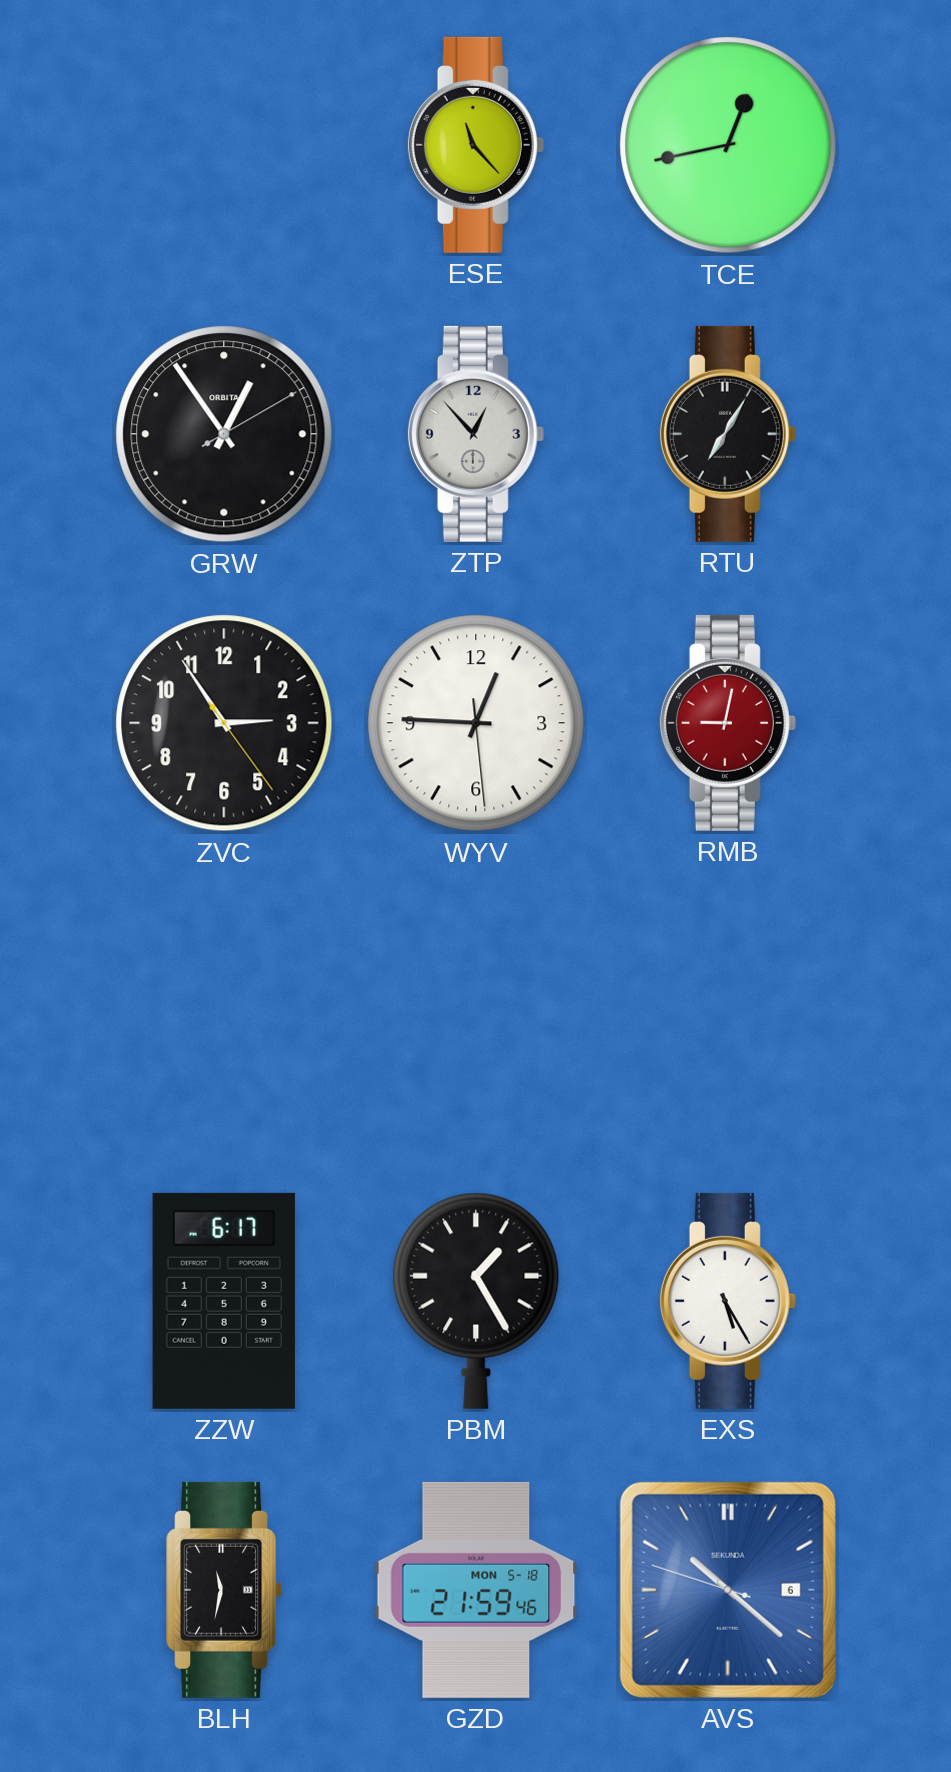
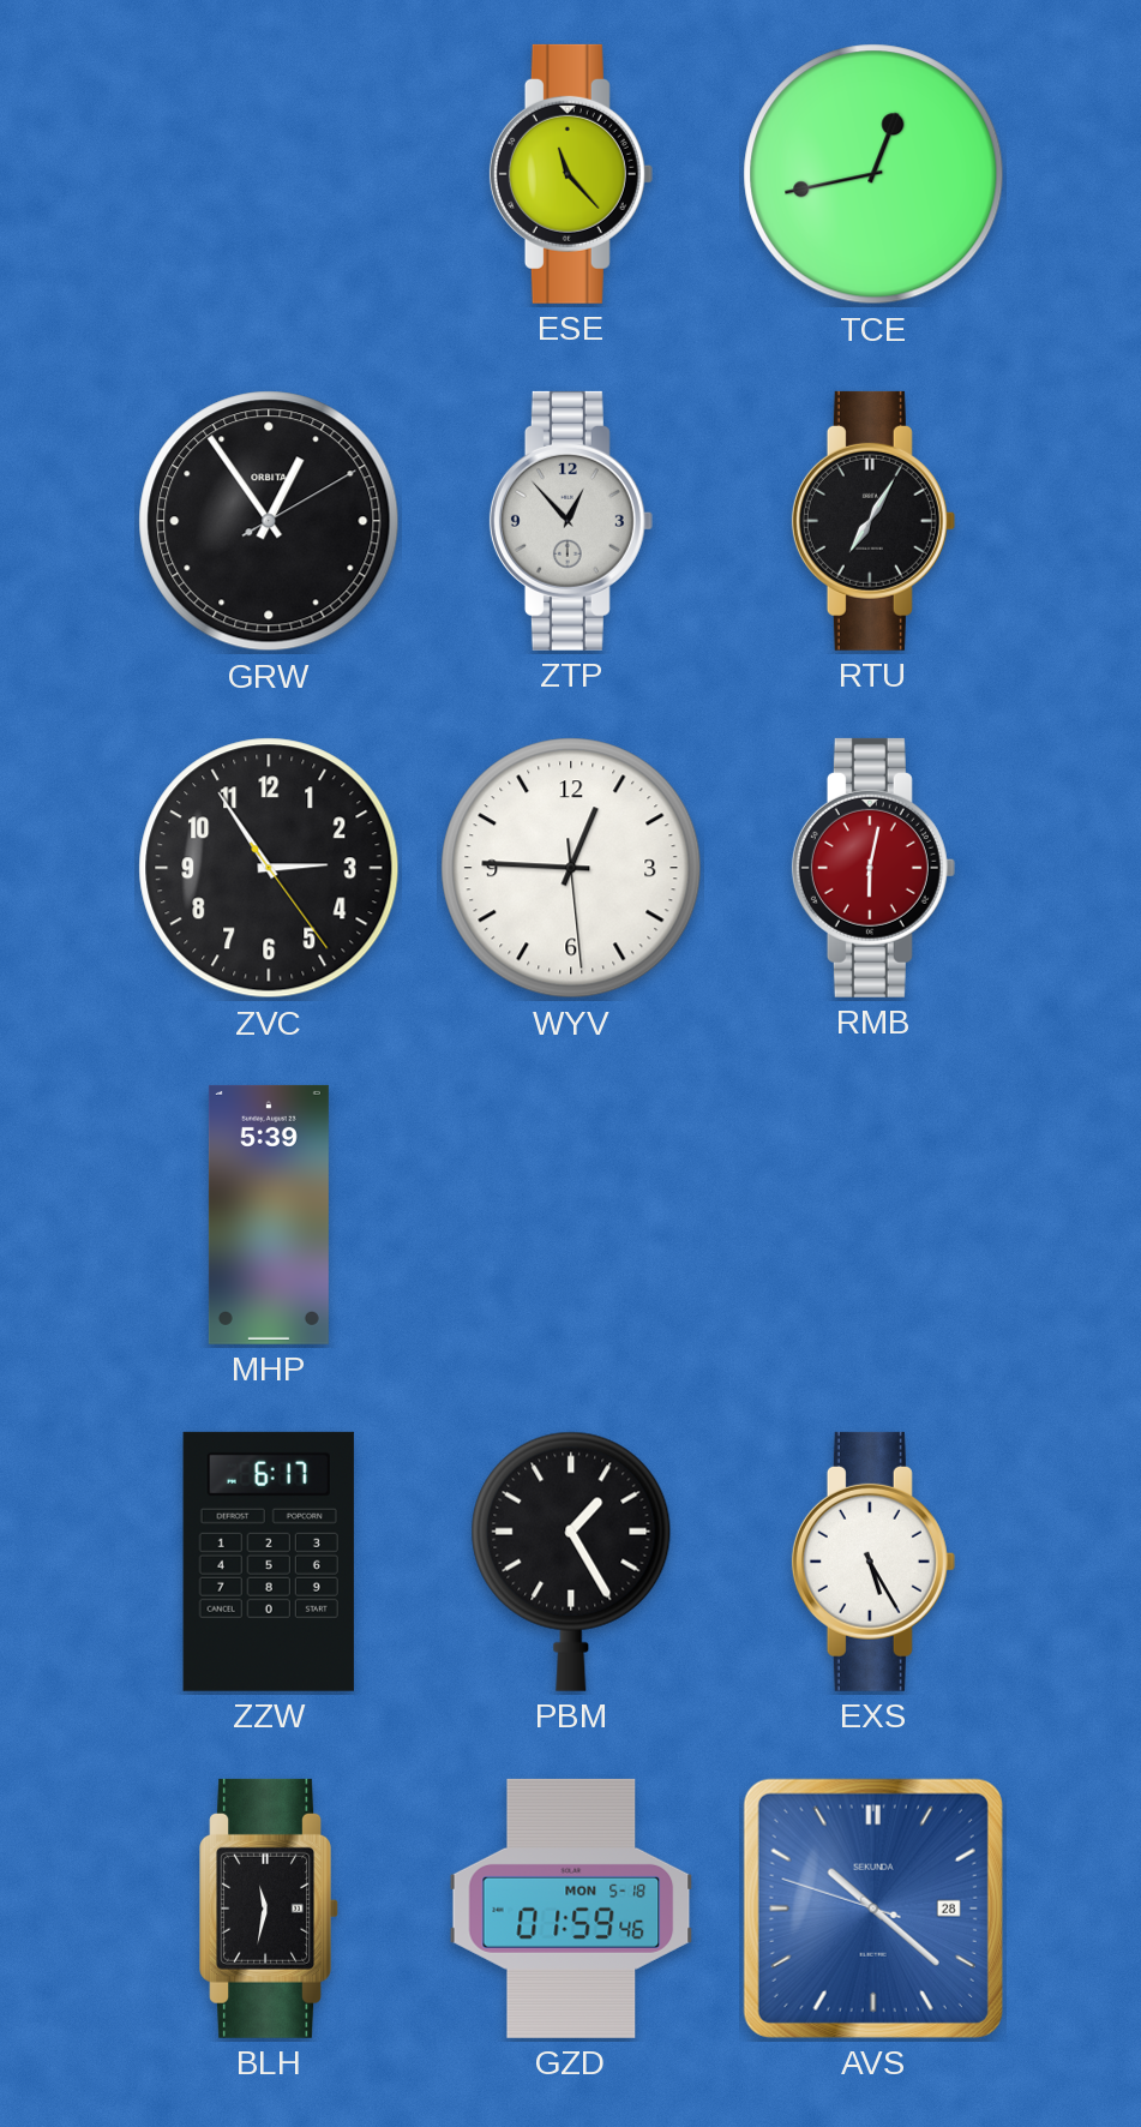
RMB: 9:02 -> 6:02
MHP: none -> 5:39
GZD: 21:59 -> 01:59
AVS date: 6 -> 28
